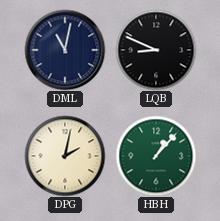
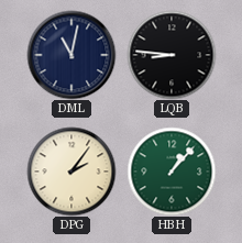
LQB: 8:49 -> 8:46
DPG: 2:02 -> 2:06
